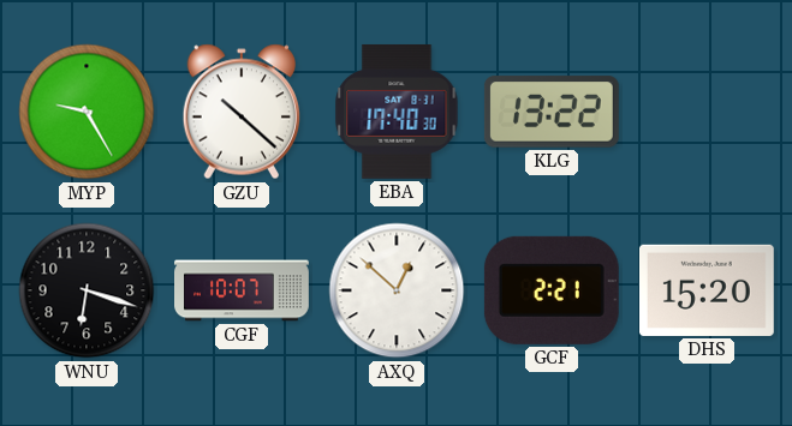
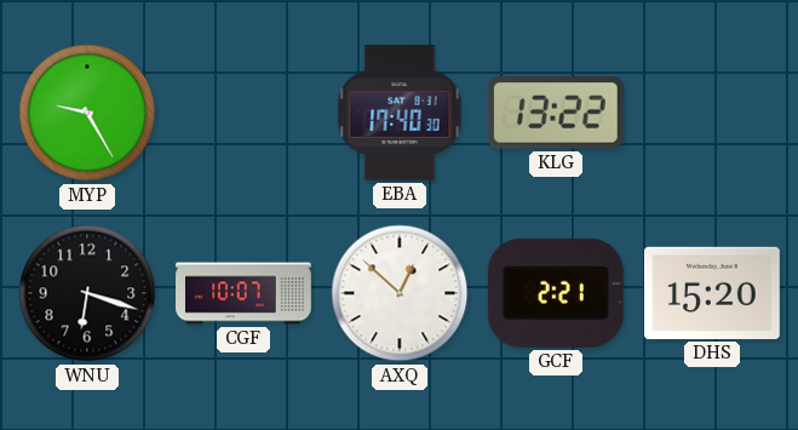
GZU: 10:22 -> none
